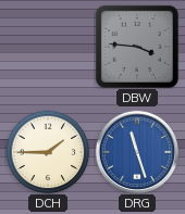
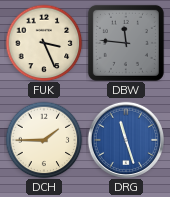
FUK: none -> 3:26
DBW: 3:46 -> 11:46
